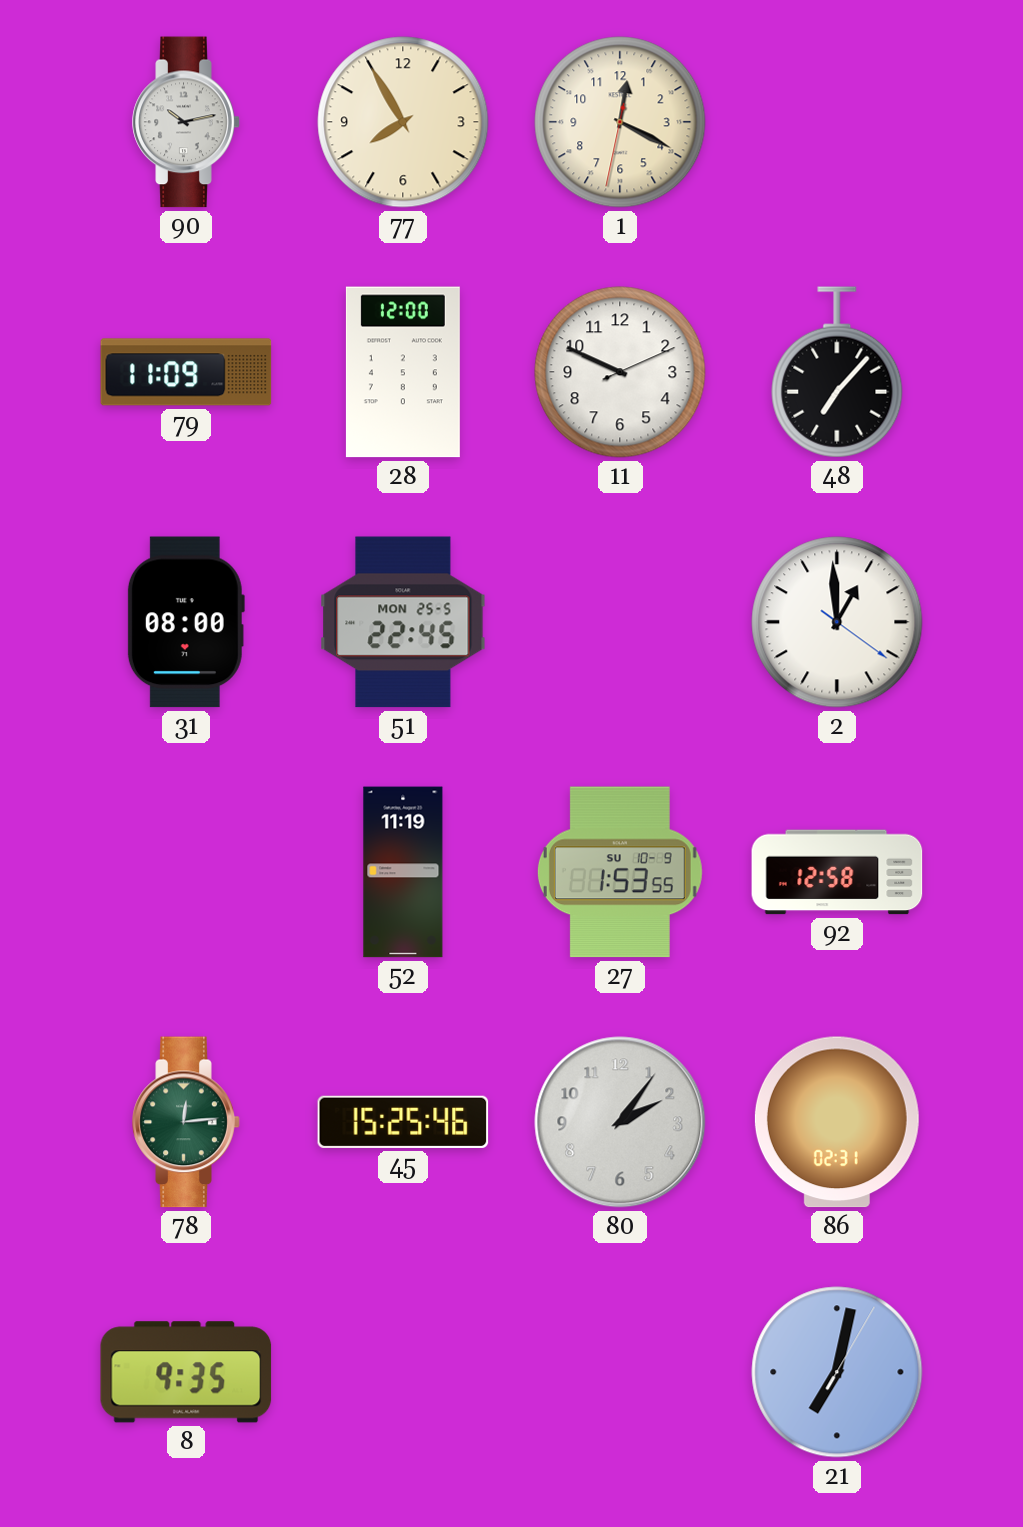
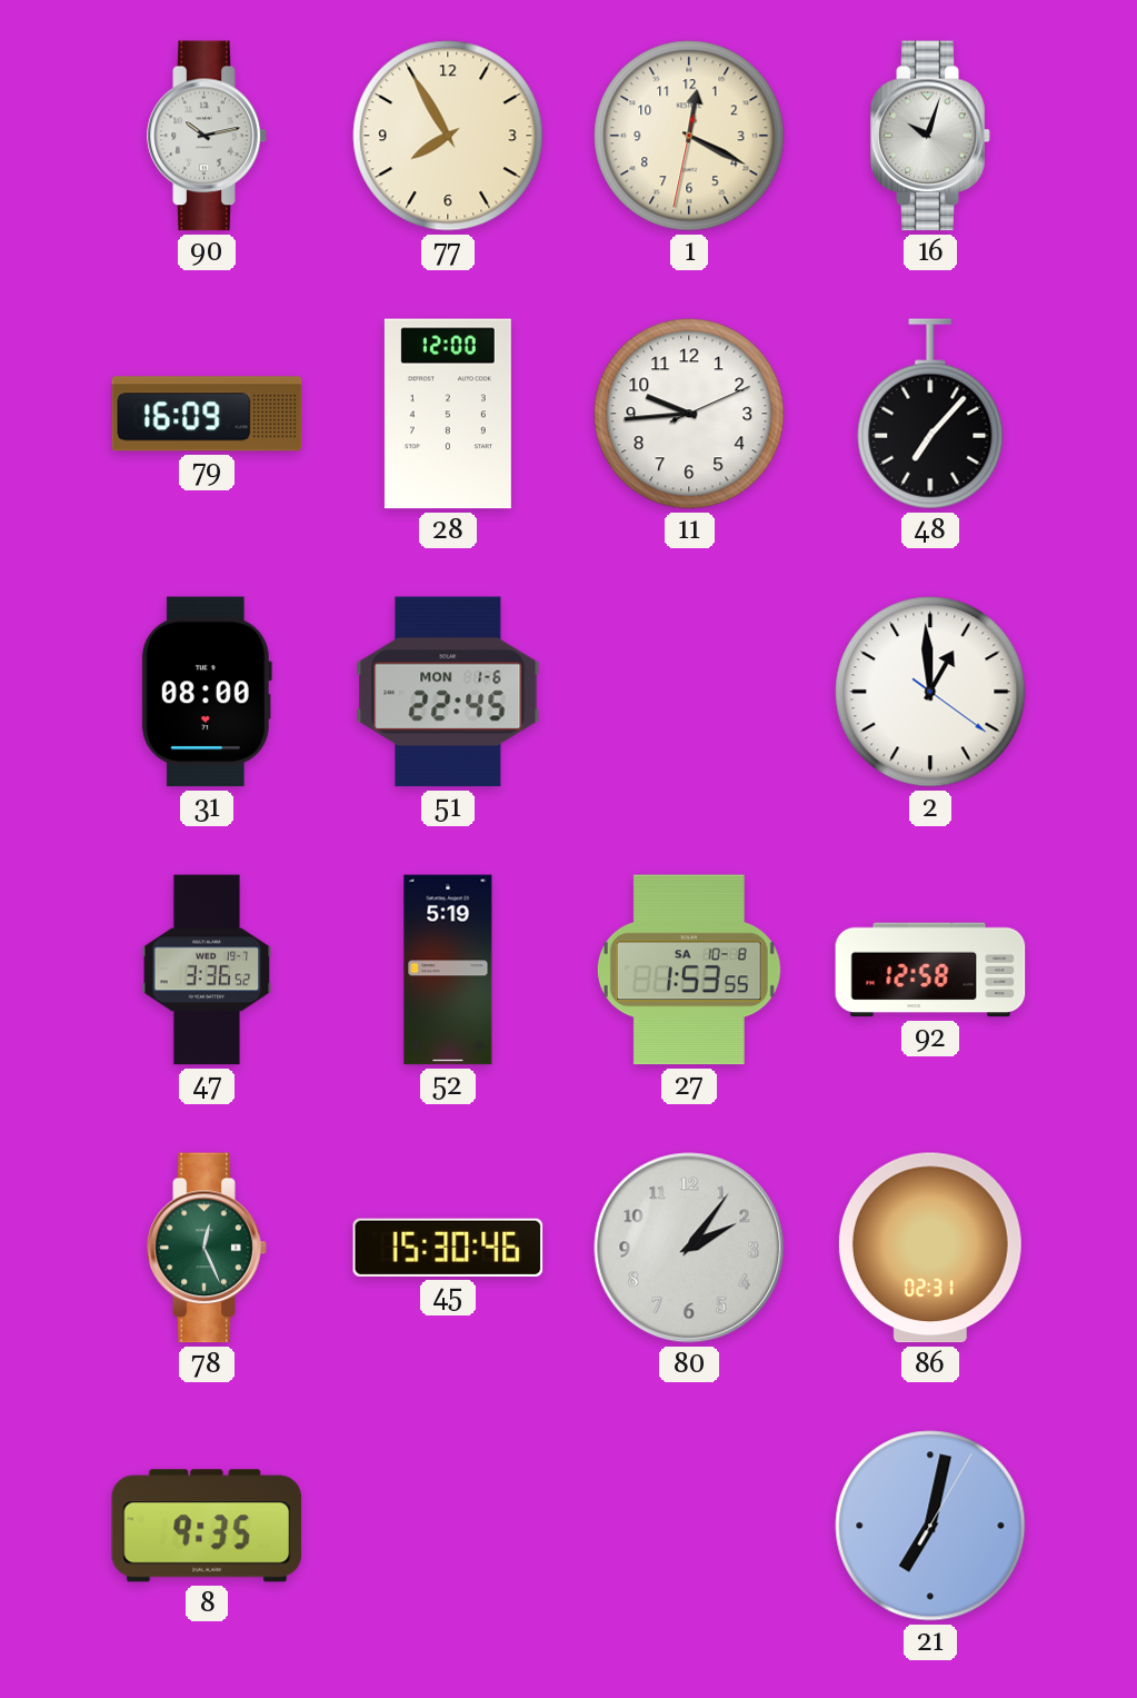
16: none -> 10:03
79: 11:09 -> 16:09
11: 9:49 -> 9:44
51 date: MON 25-5 -> MON 1-6
47: none -> 3:36
52: 11:19 -> 5:19
27 date: SU 10-9 -> SA 10-8
78: 12:14 -> 12:26
45: 15:25 -> 15:30
